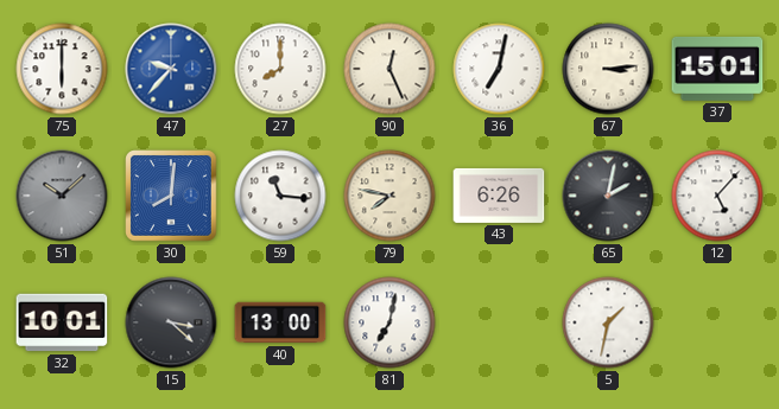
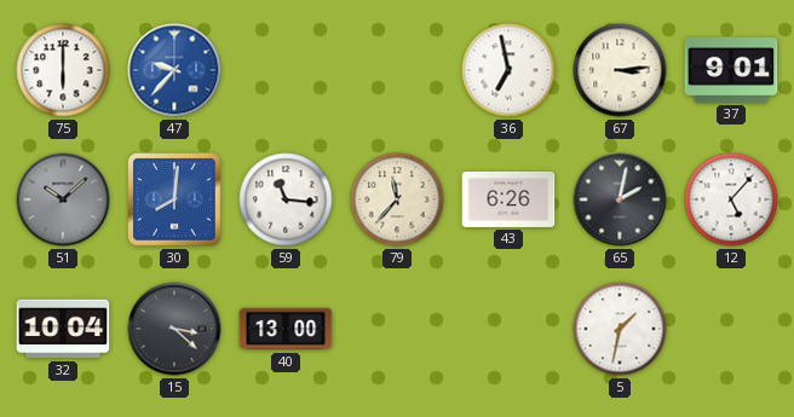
27: 8:00 -> none
90: 12:26 -> none
36: 7:02 -> 6:58
37: 15:01 -> 9:01
79: 7:47 -> 11:37
32: 10:01 -> 10:04
81: 7:02 -> none
